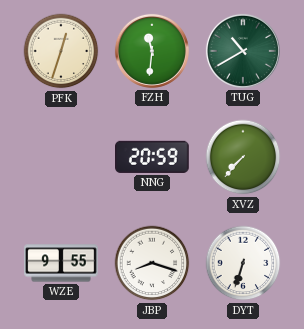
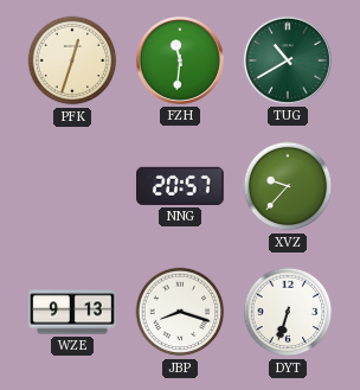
NNG: 20:59 -> 20:57
XVZ: 7:37 -> 9:37
WZE: 9:55 -> 9:13
